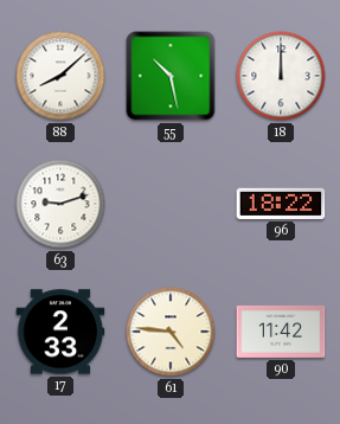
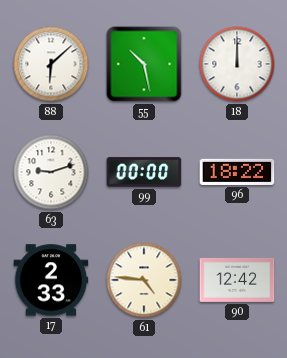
88: 8:08 -> 6:08
99: none -> 00:00
90: 11:42 -> 12:42
